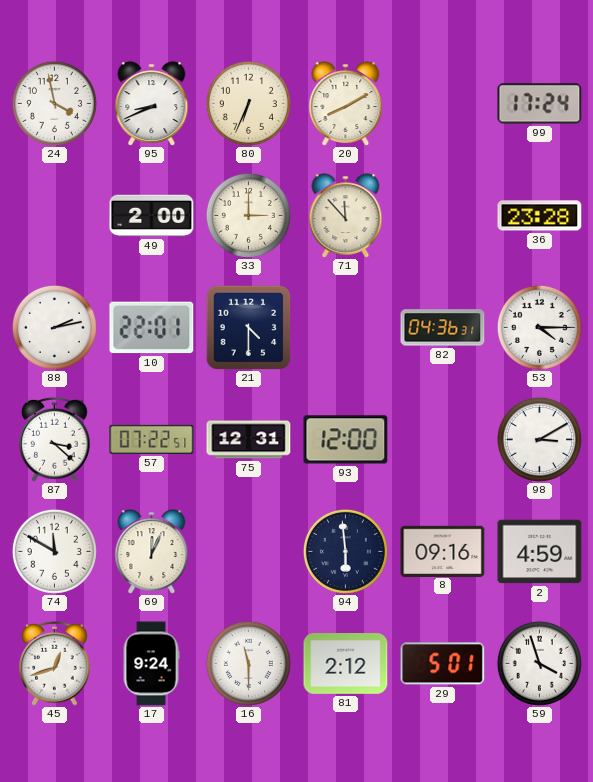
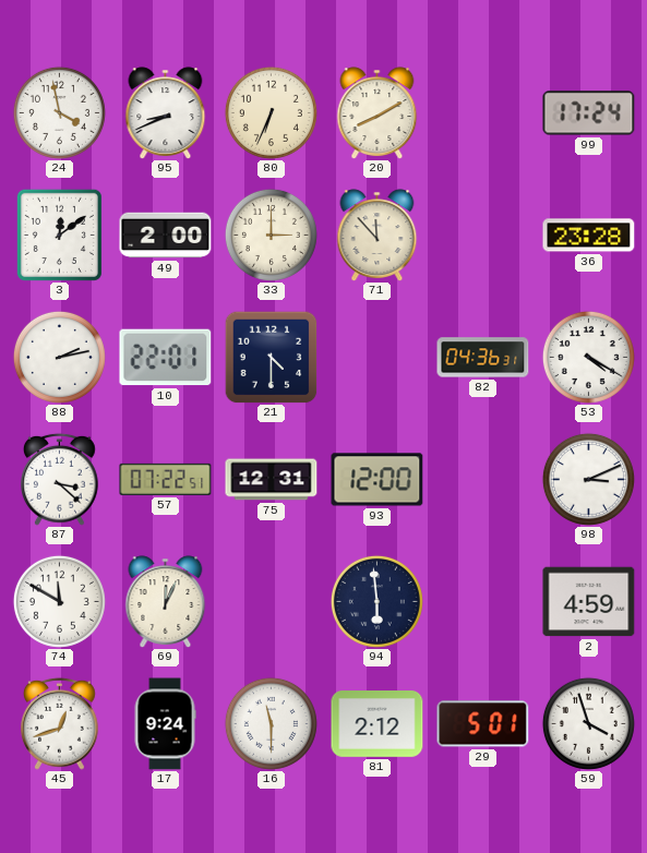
3: none -> 12:09
53: 4:15 -> 4:20
98: 3:10 -> 3:11
8: 09:16 -> none
